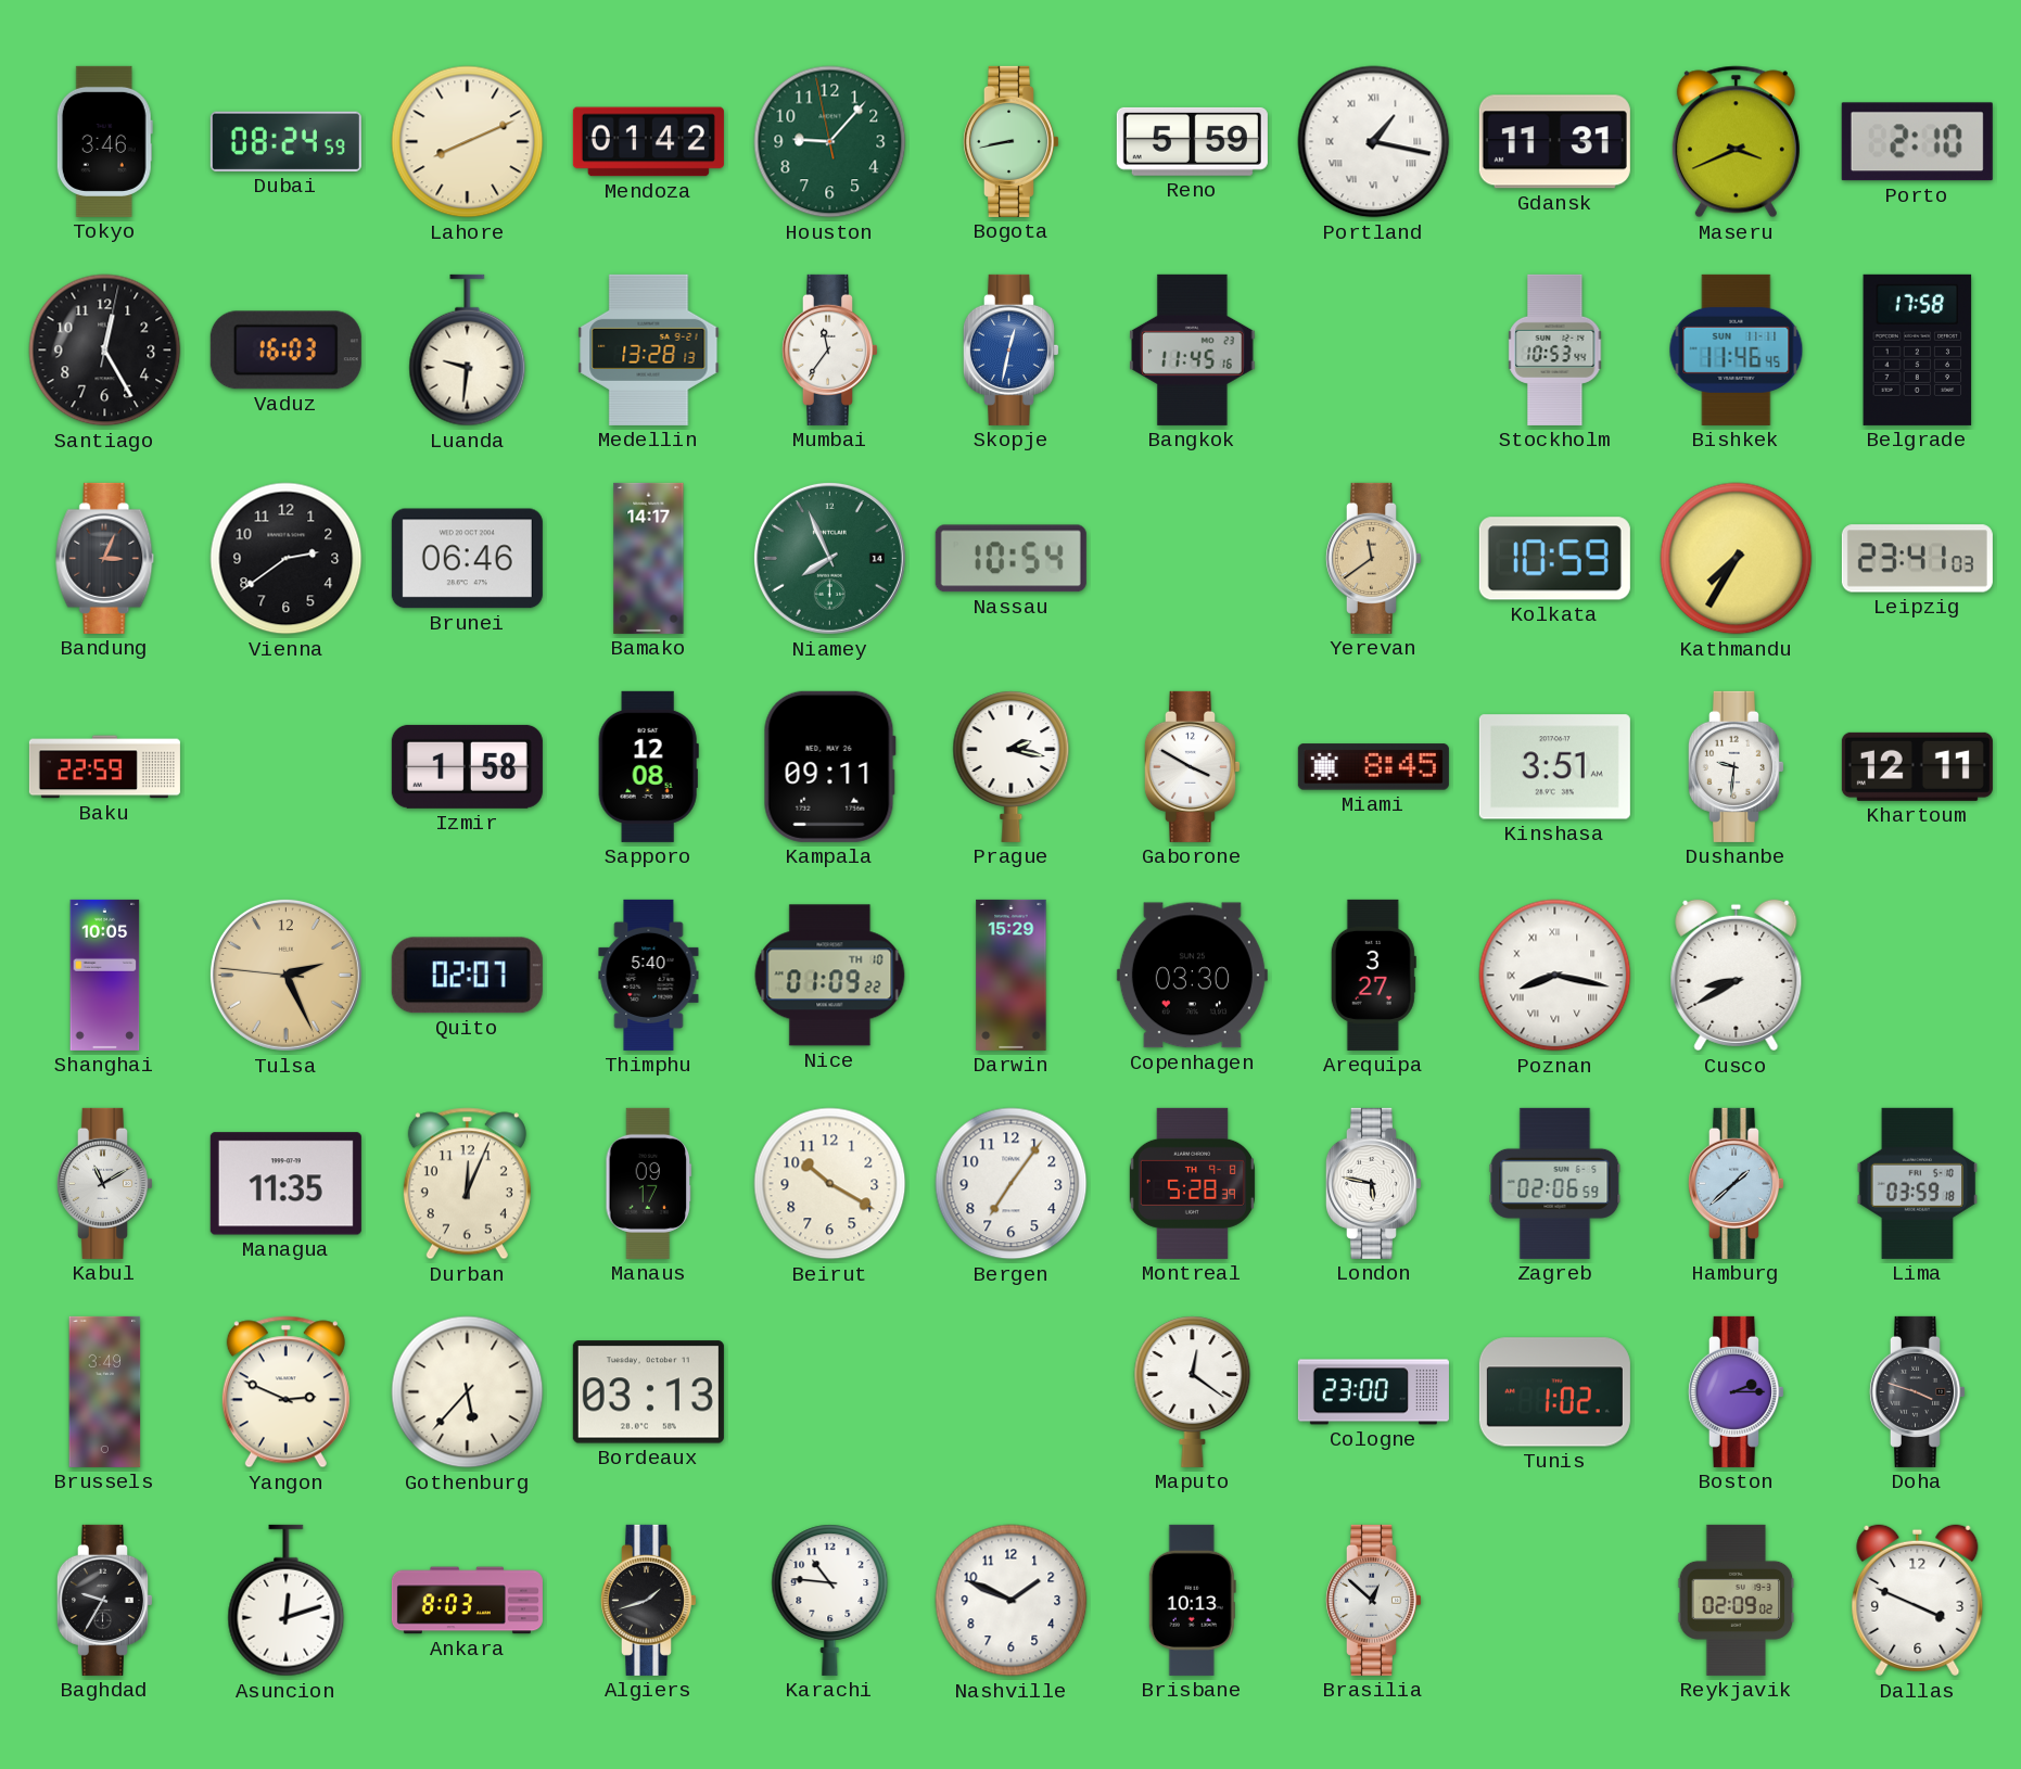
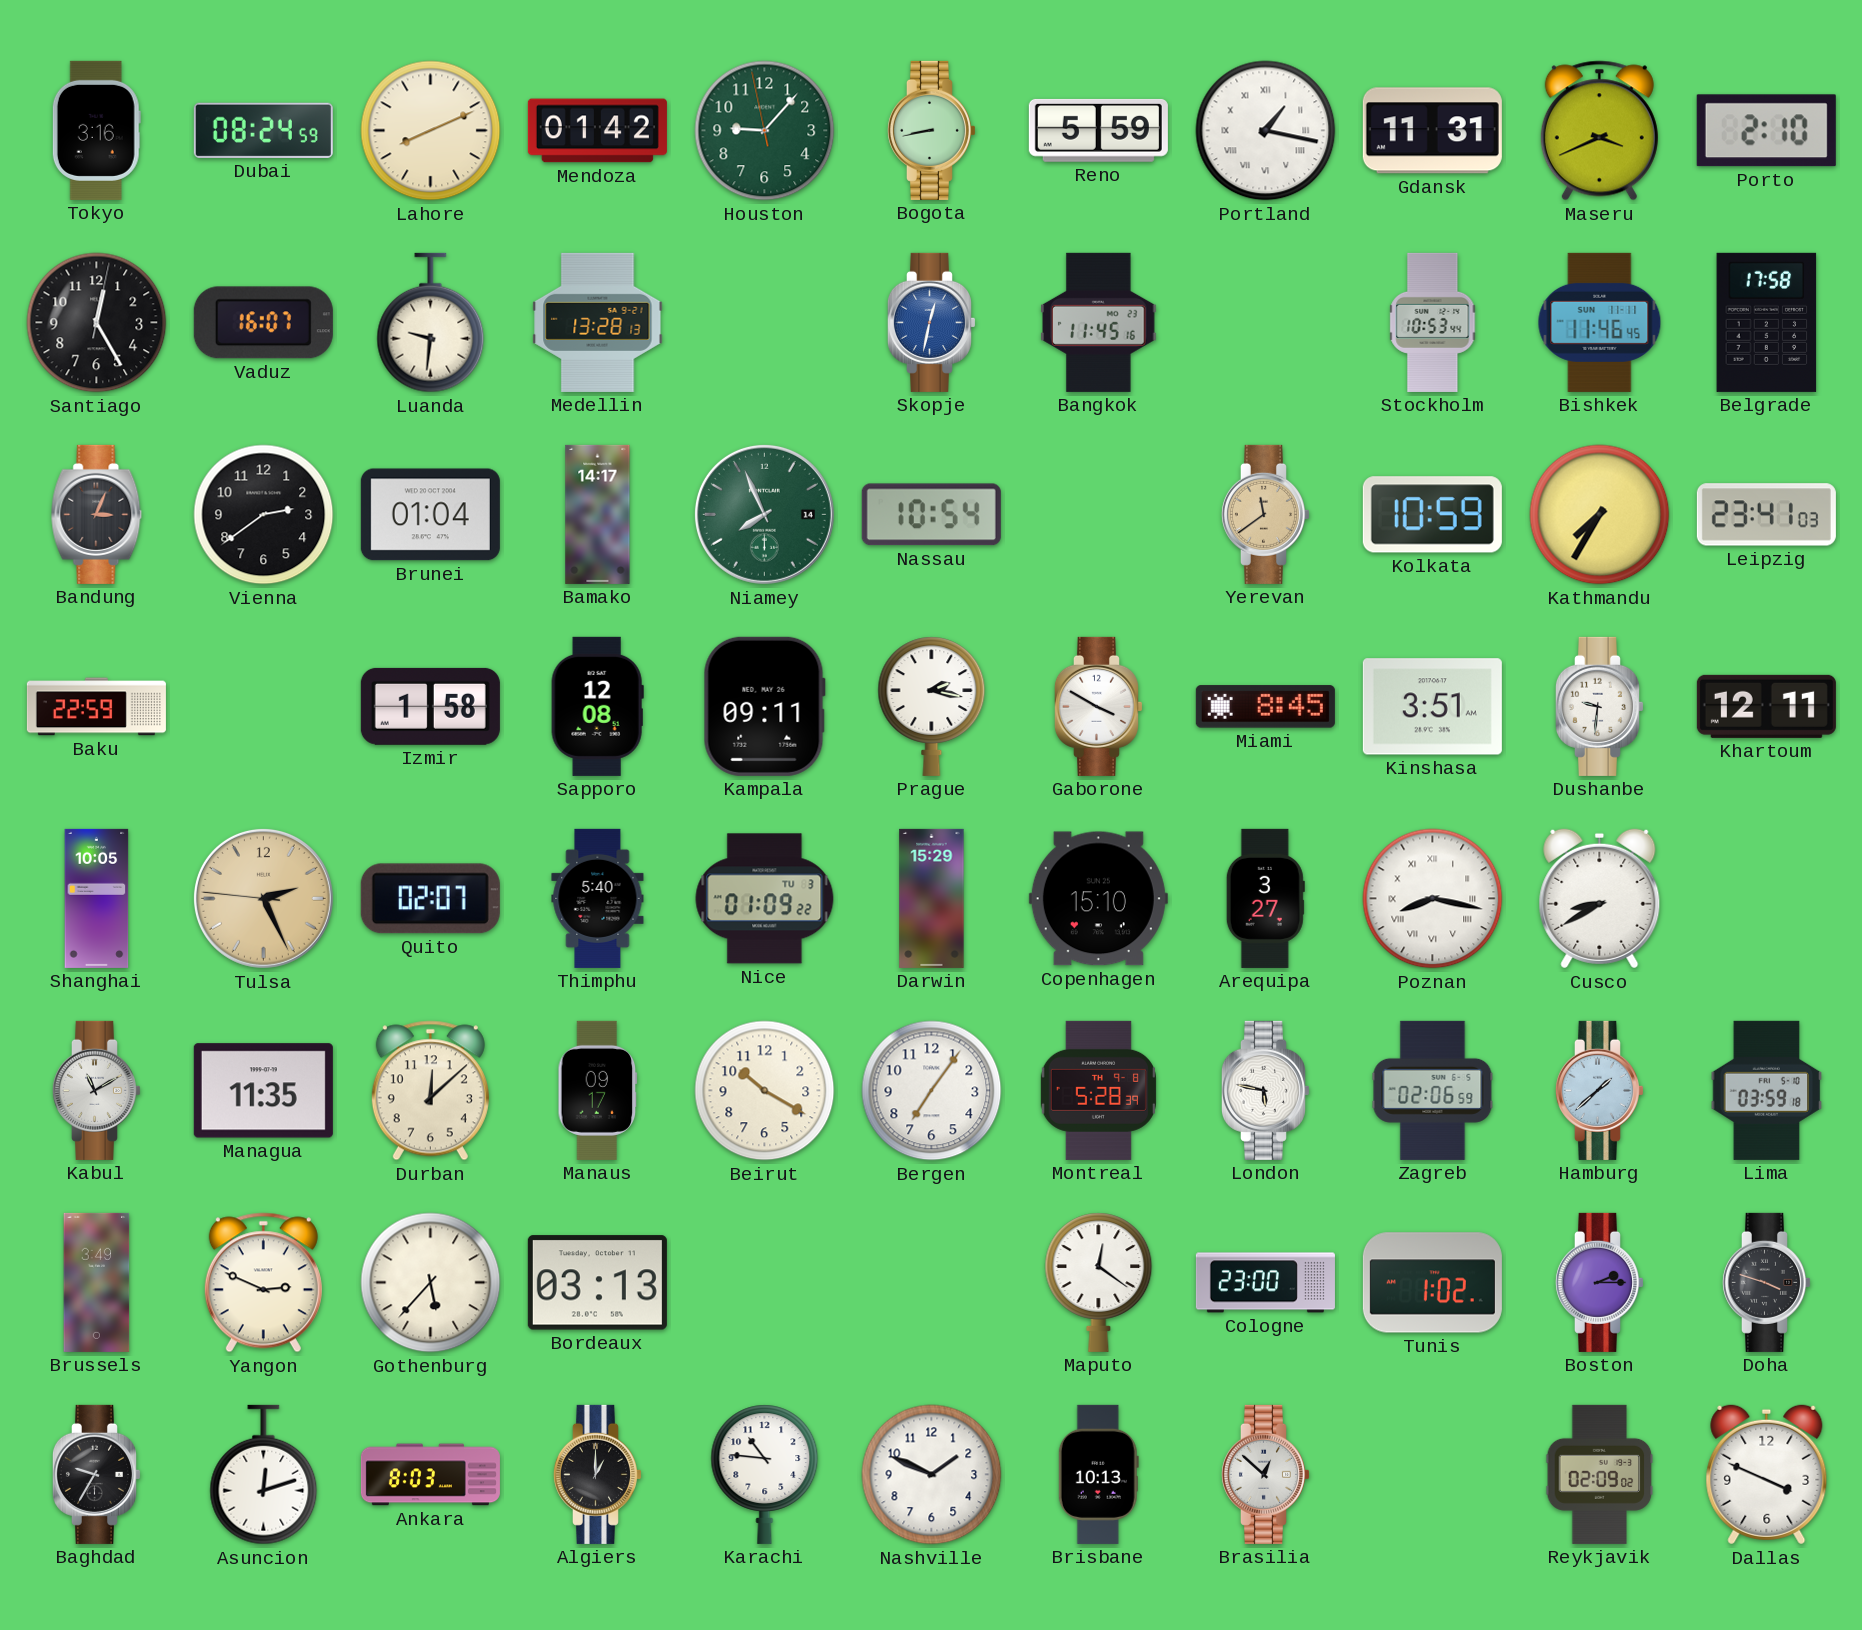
Tokyo: 3:46 -> 3:16
Vaduz: 16:03 -> 16:07
Mumbai: 11:36 -> none
Brunei: 06:46 -> 01:04
Nice date: TH 10 -> TU 3
Copenhagen: 03:30 -> 15:10
Durban: 12:04 -> 12:08
Algiers: 1:42 -> 1:00
